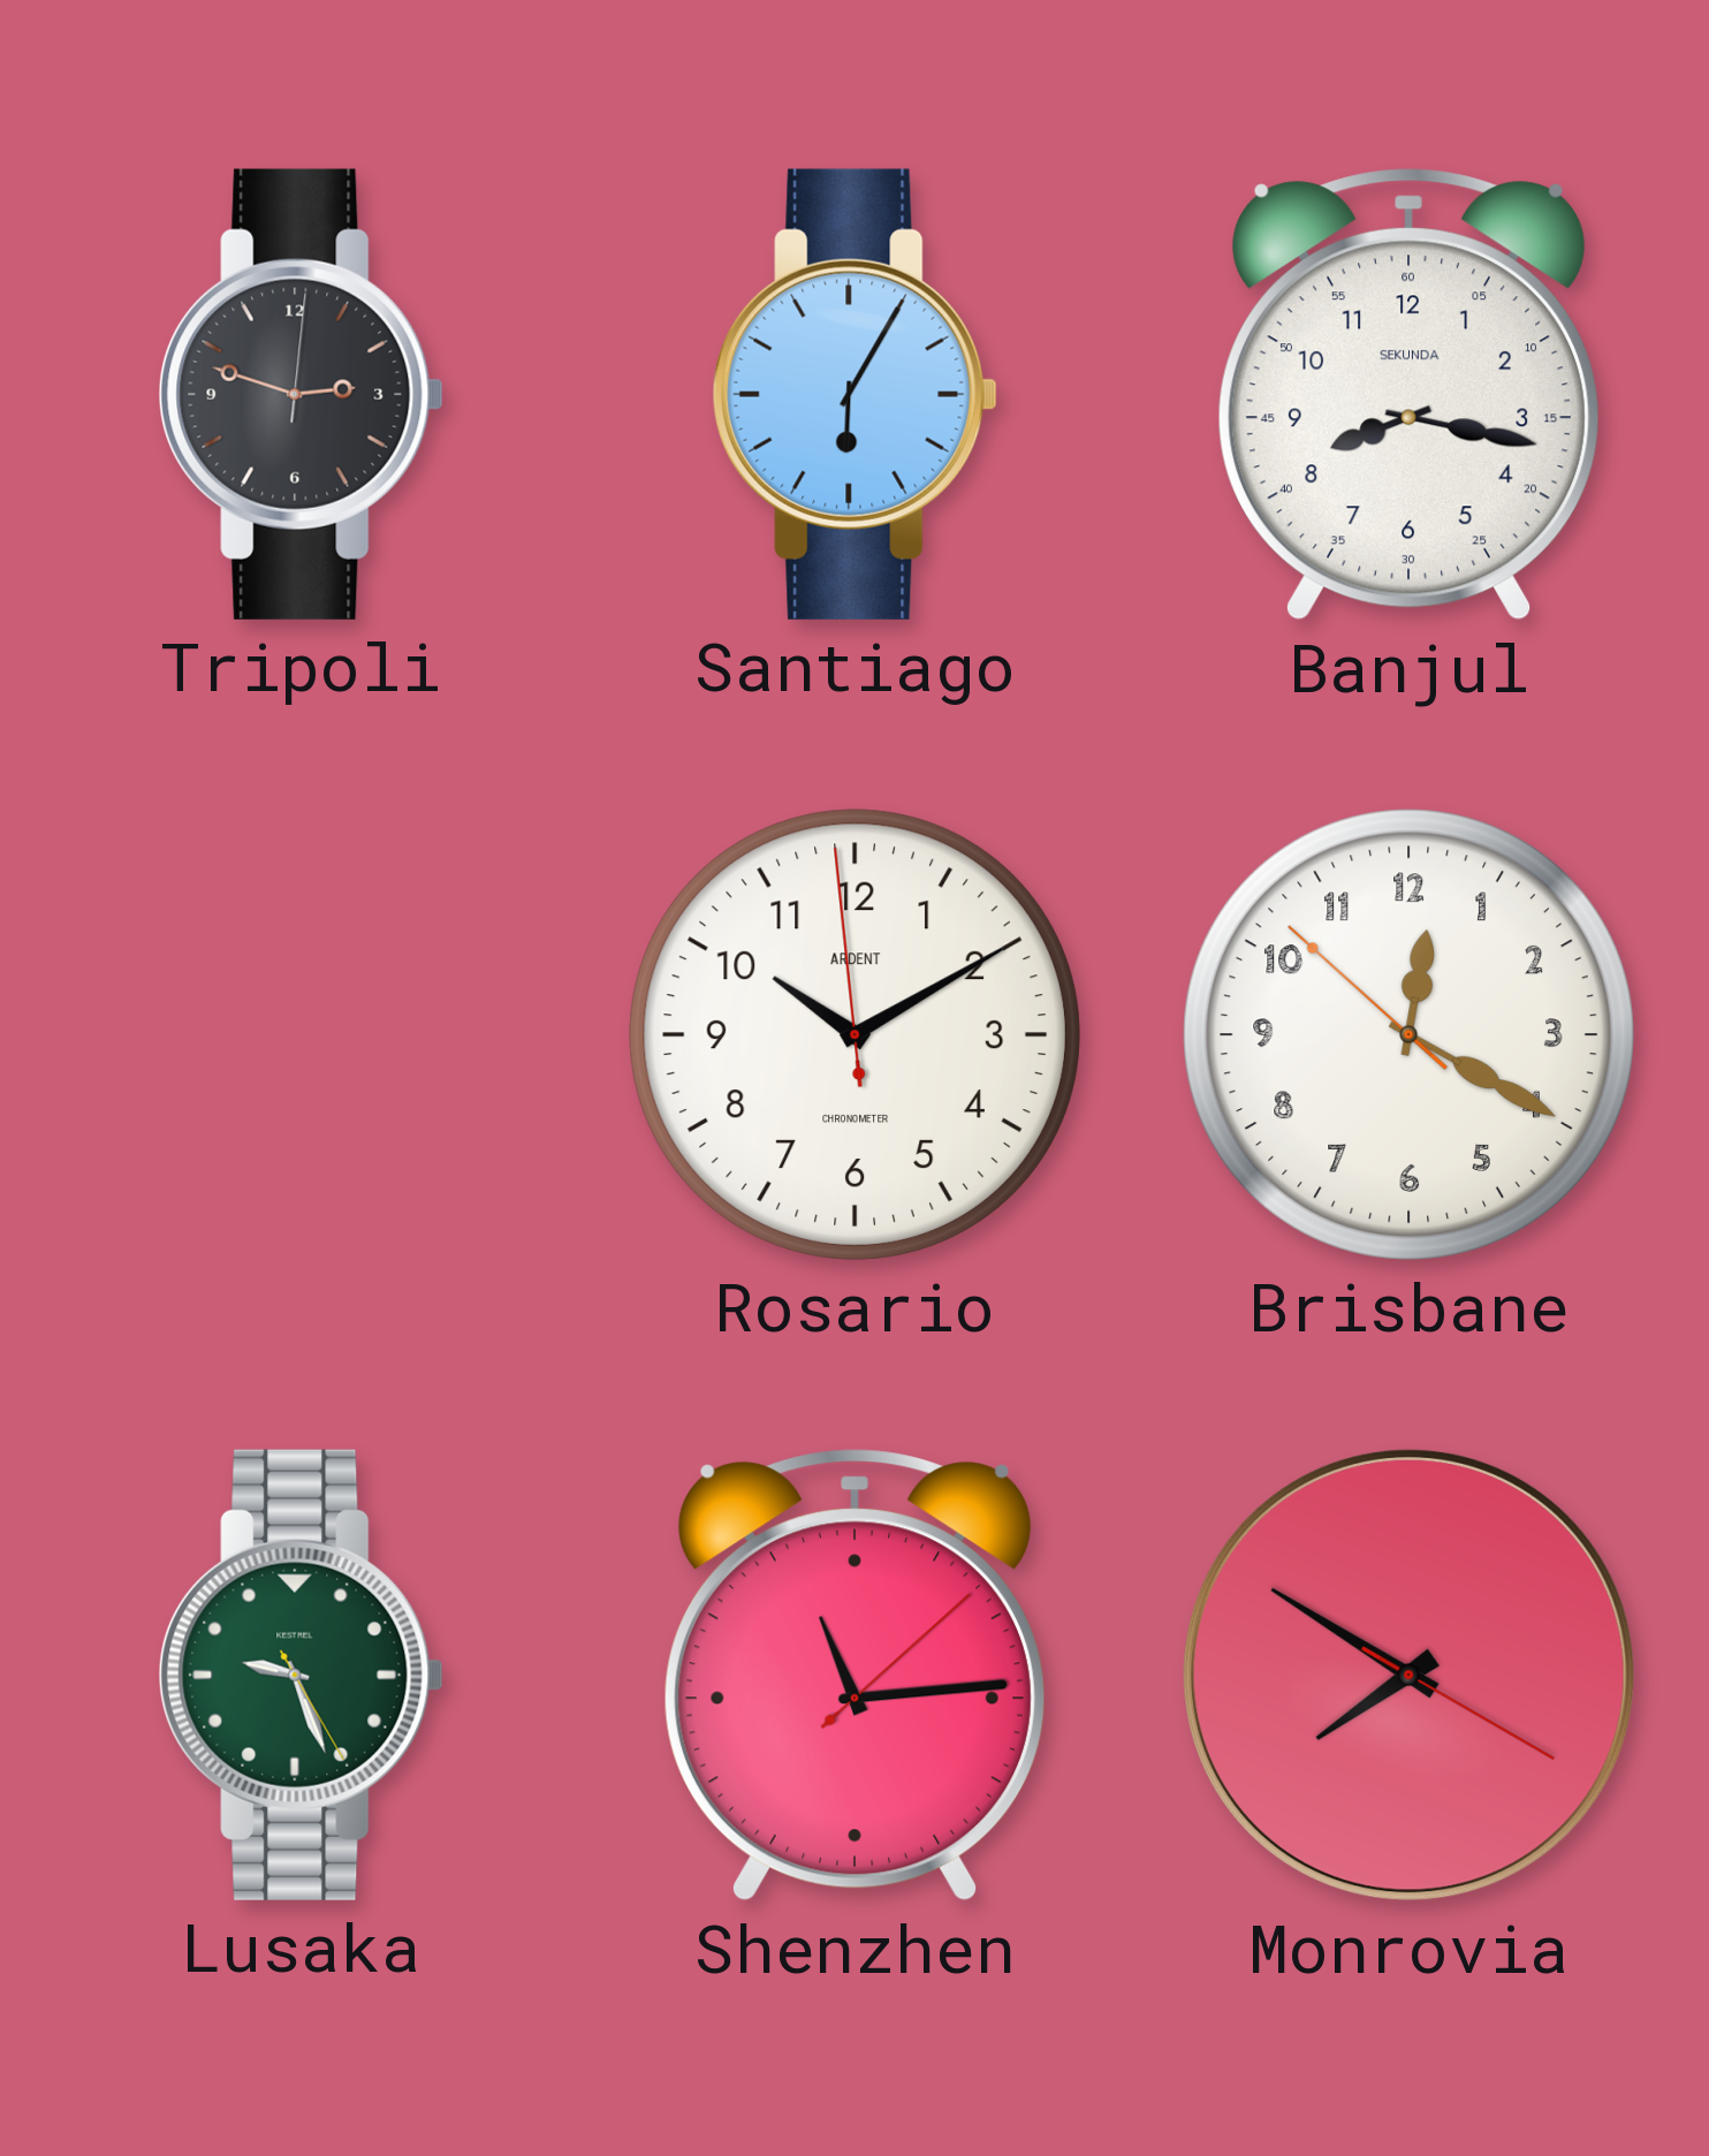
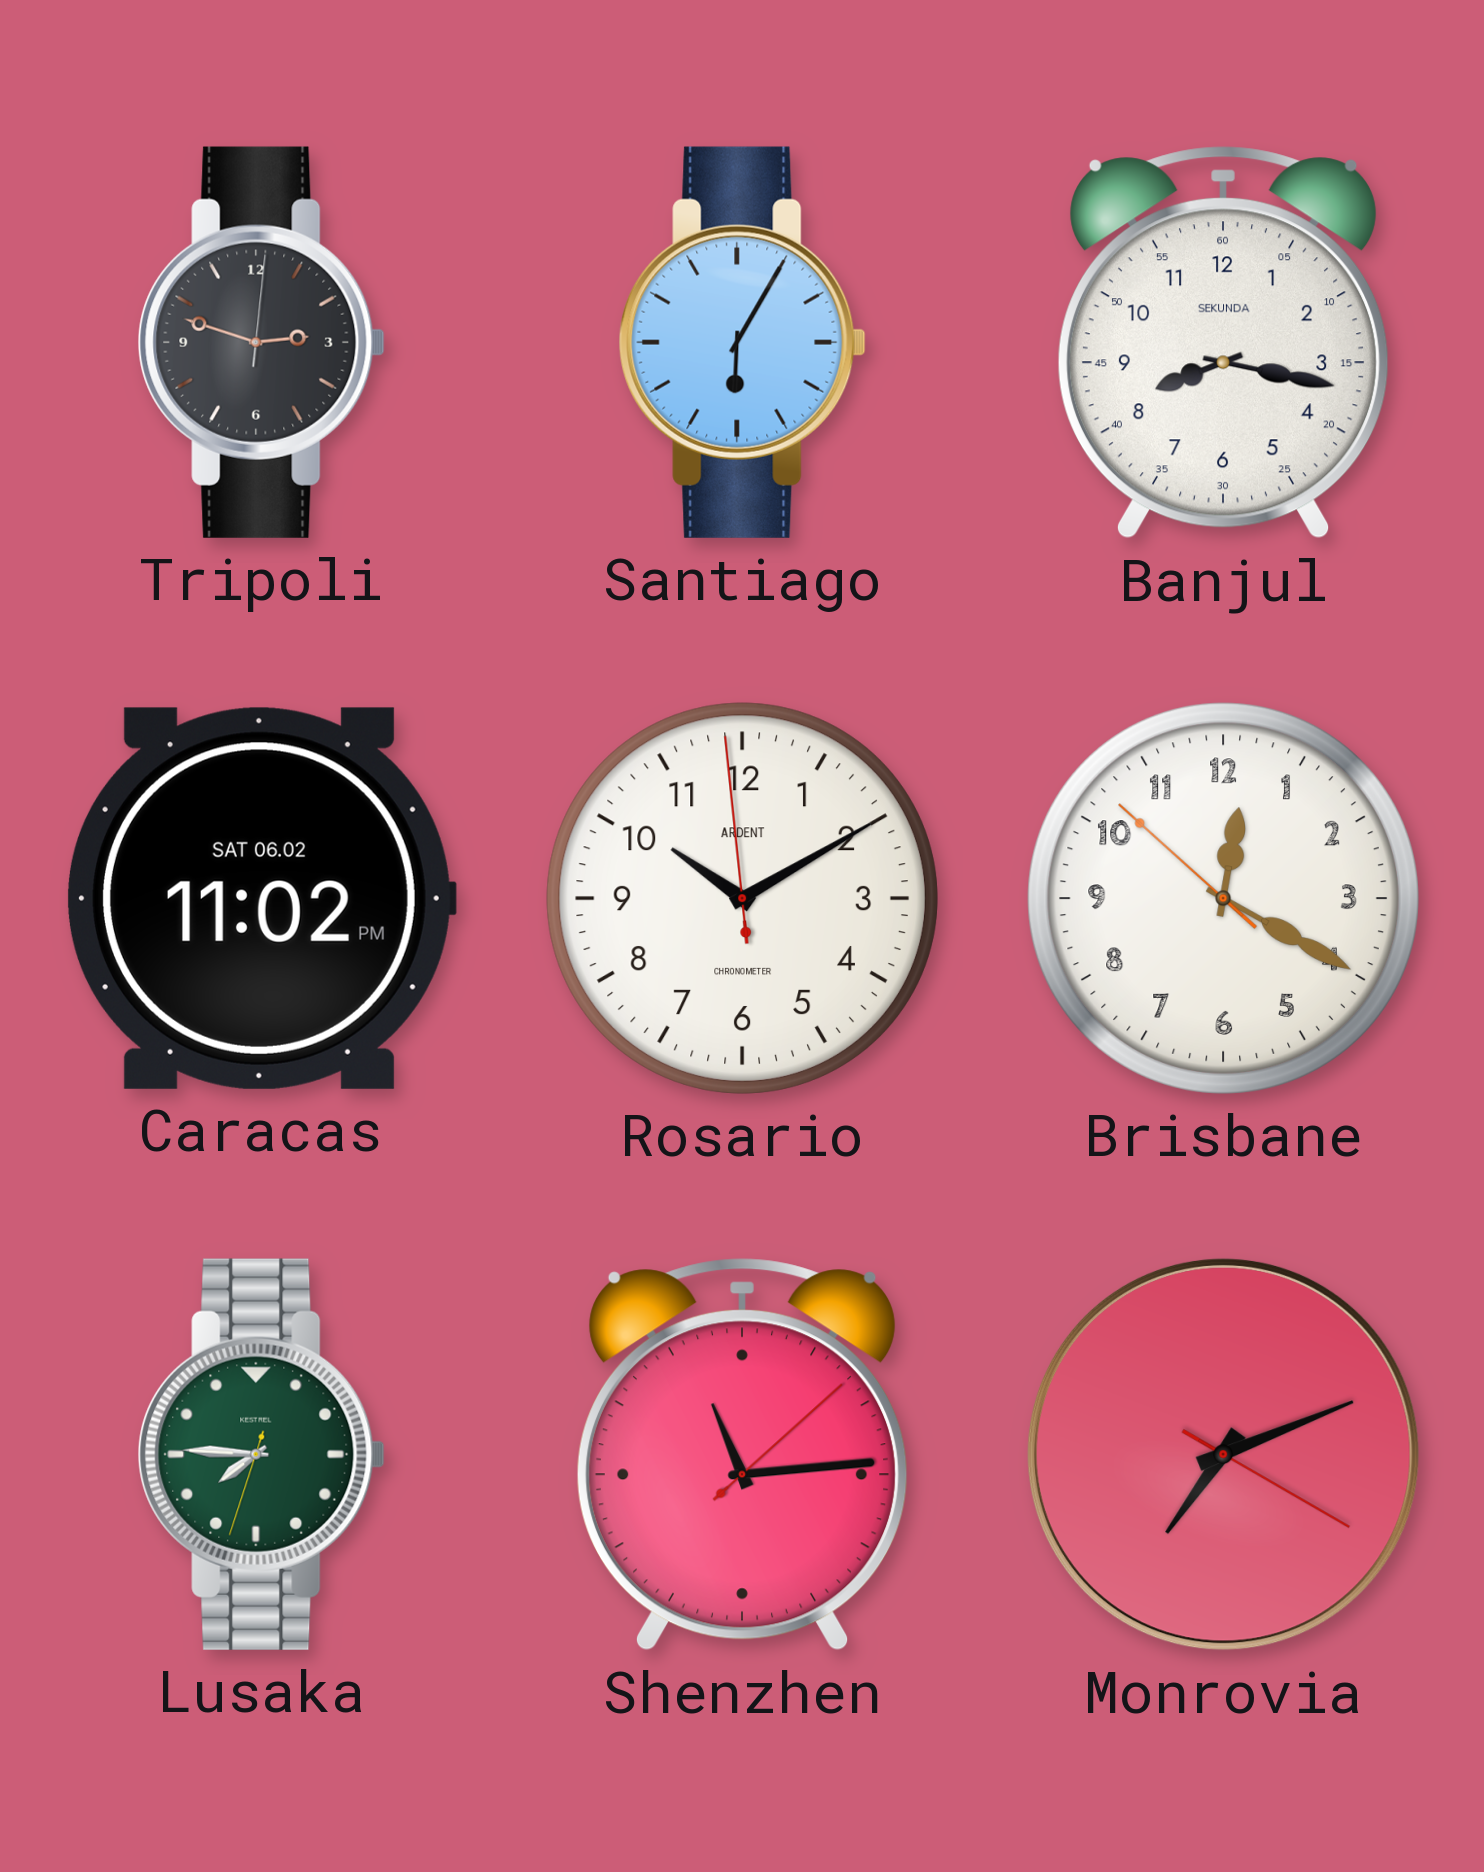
Caracas: none -> 11:02
Lusaka: 9:26 -> 7:45
Monrovia: 7:50 -> 7:11
